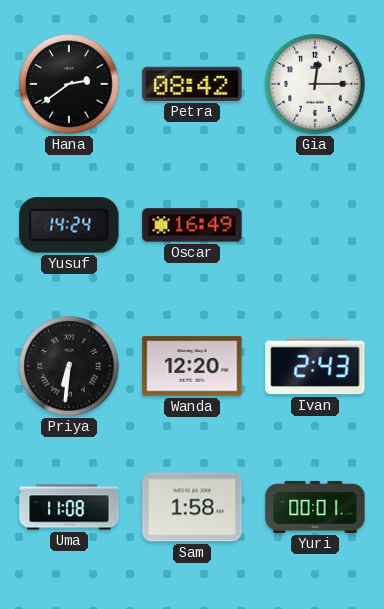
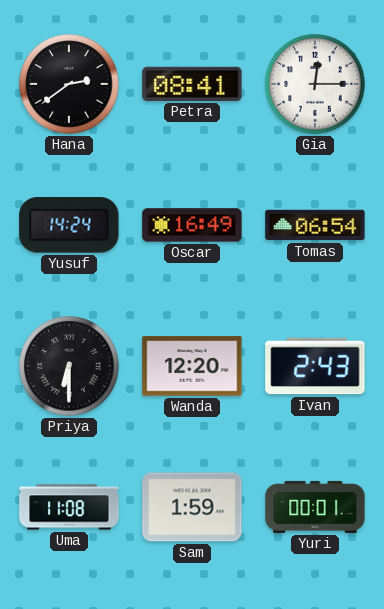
Petra: 08:42 -> 08:41
Tomas: none -> 06:54
Priya: 6:31 -> 6:30
Sam: 1:58 -> 1:59
